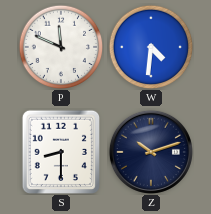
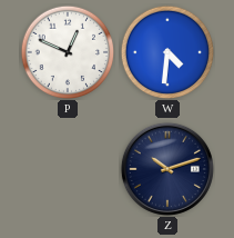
P: 11:49 -> 12:49
S: 8:30 -> none
